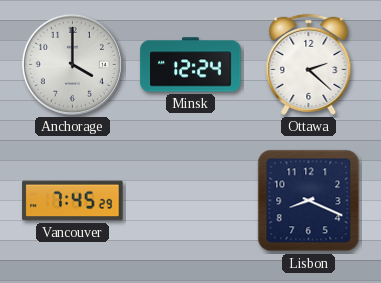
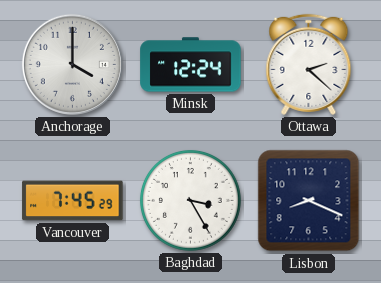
Baghdad: none -> 3:25
